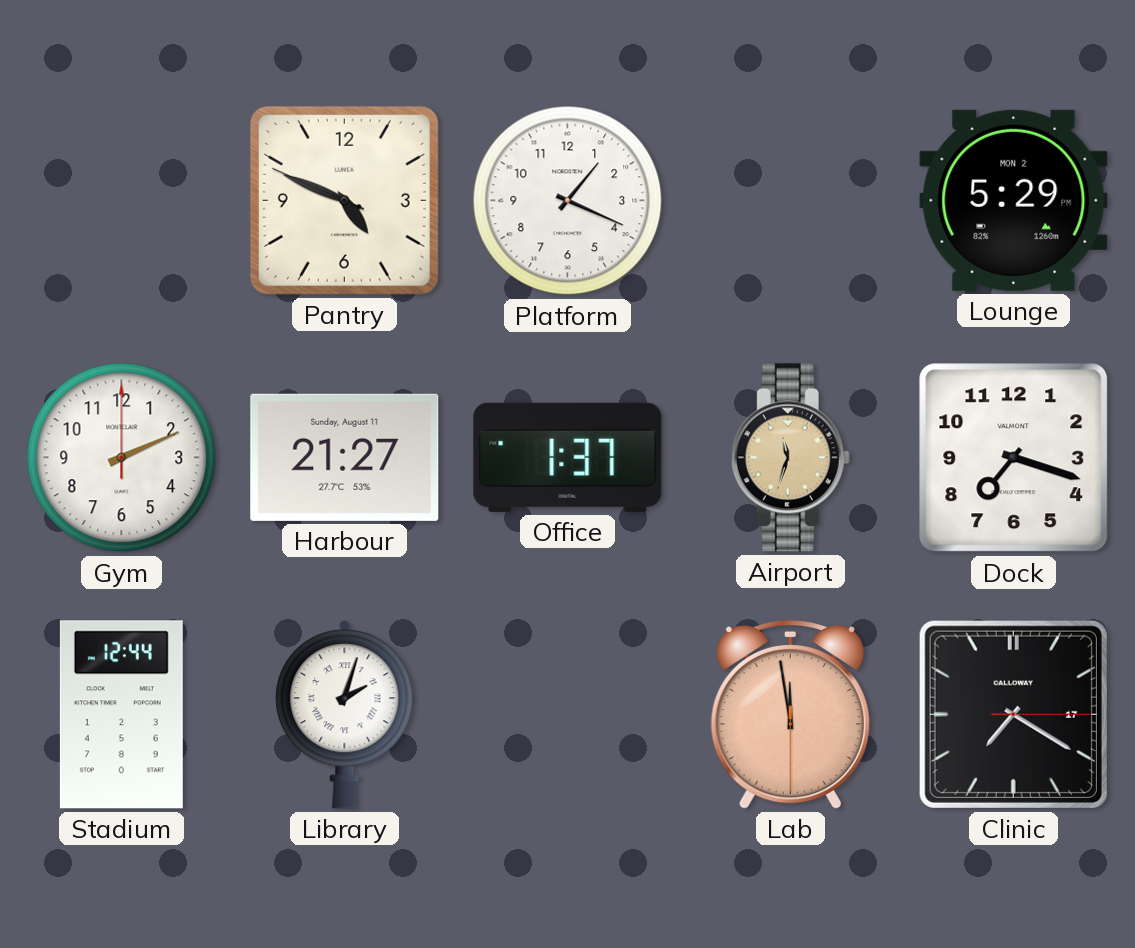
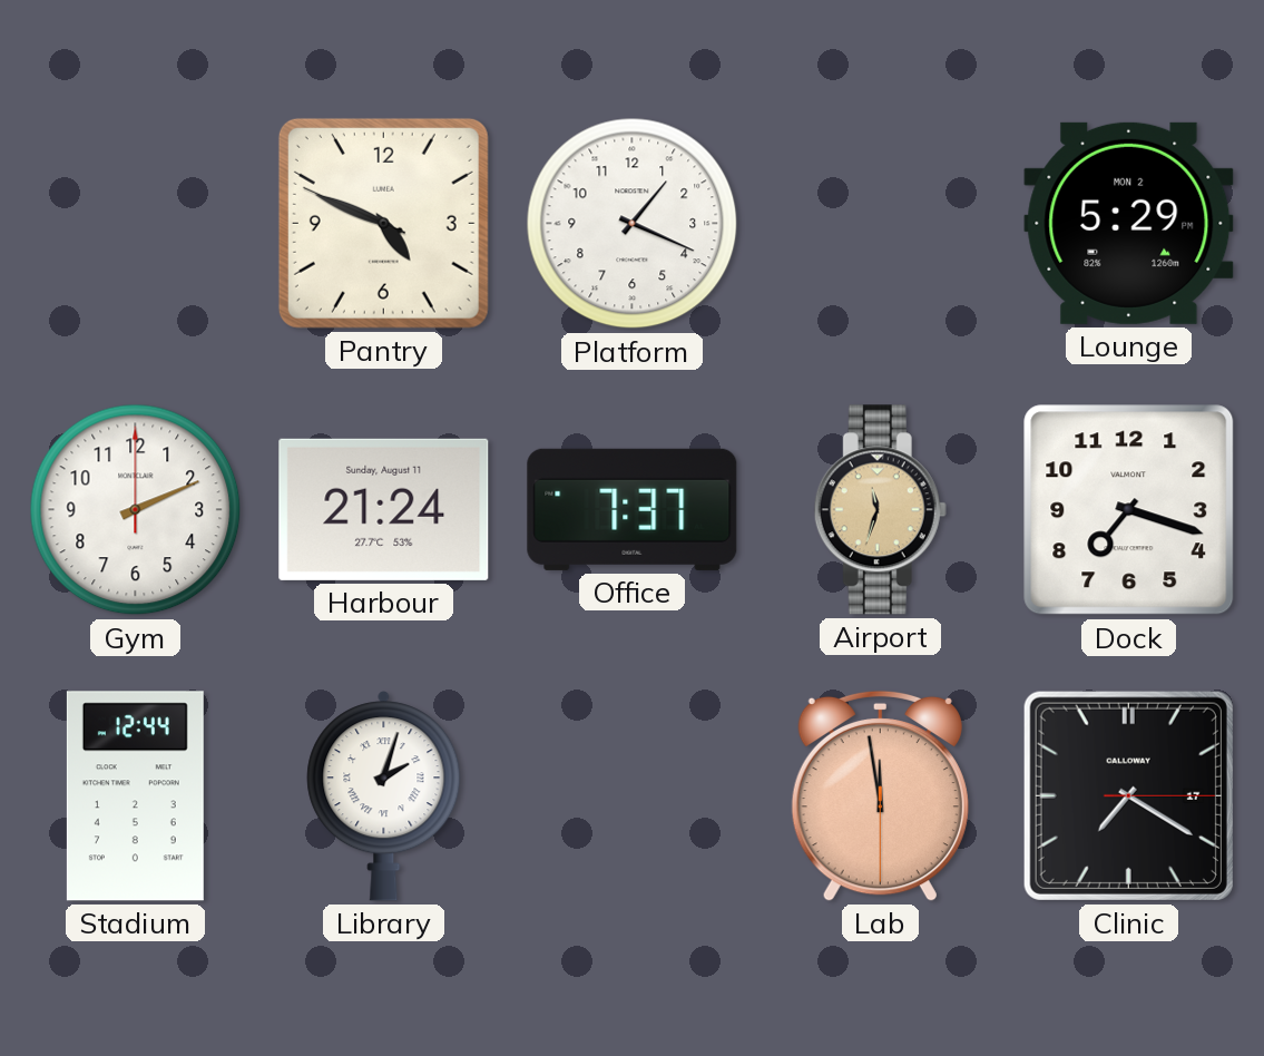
Harbour: 21:27 -> 21:24
Office: 1:37 -> 7:37
